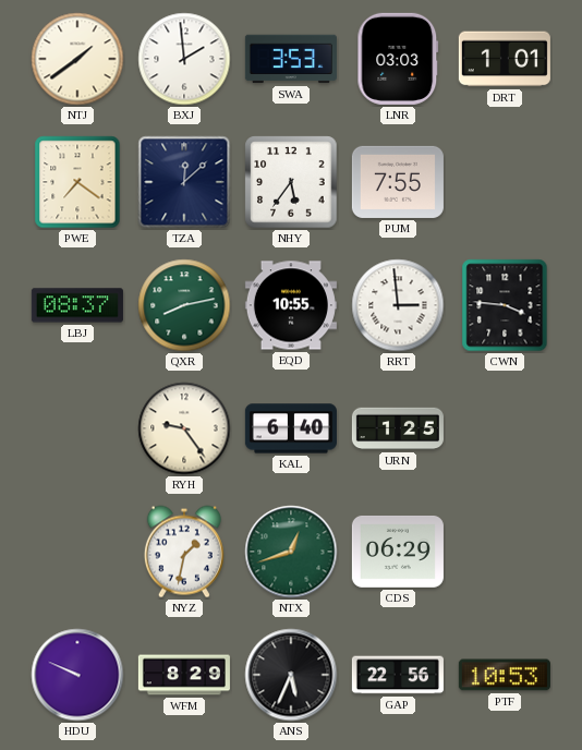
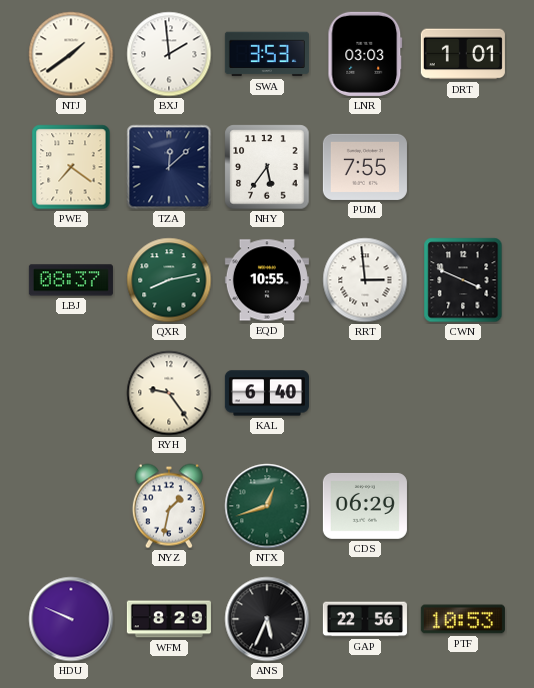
CWN: 3:46 -> 3:49
URN: 1:25 -> none
